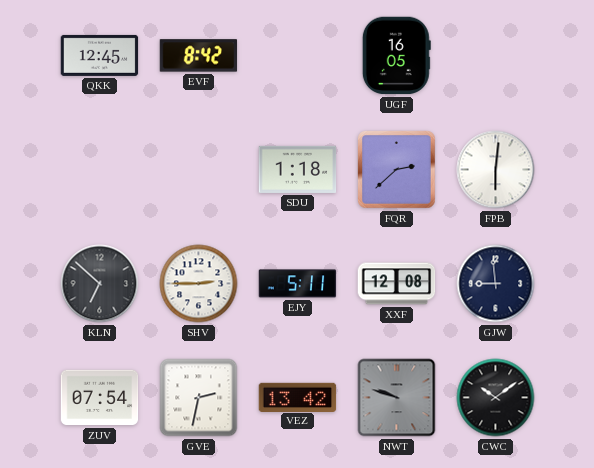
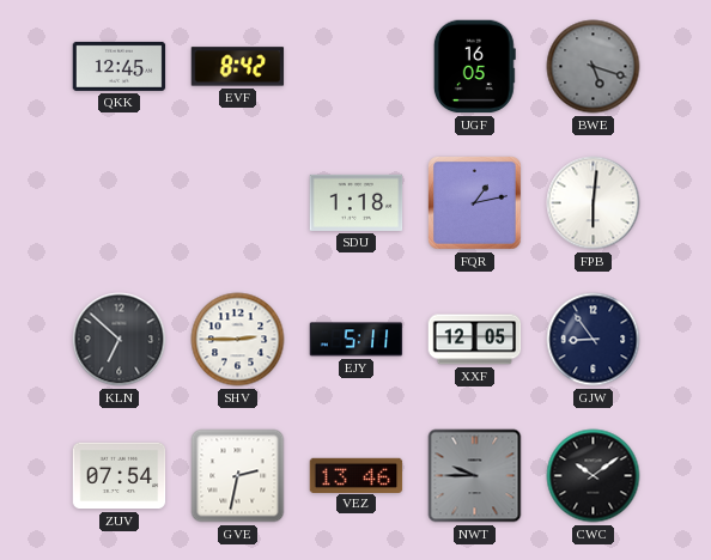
BWE: none -> 5:18
FQR: 2:38 -> 1:13
XXF: 12:08 -> 12:05
GJW: 8:59 -> 8:54
VEZ: 13:42 -> 13:46
NWT: 9:48 -> 9:45
